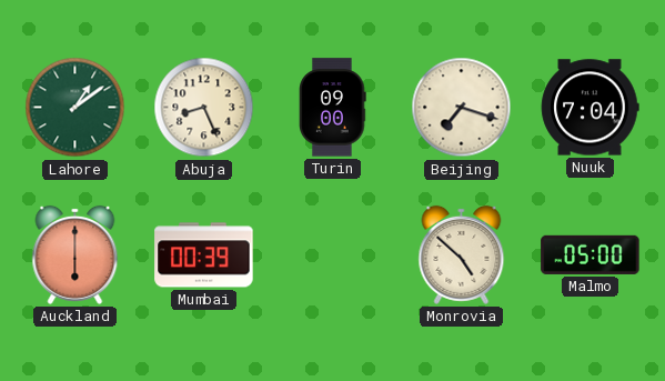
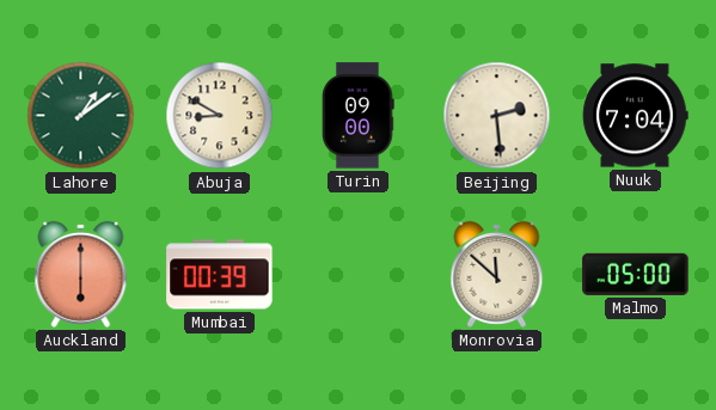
Abuja: 8:26 -> 8:50
Beijing: 7:18 -> 2:29
Monrovia: 4:52 -> 11:52
